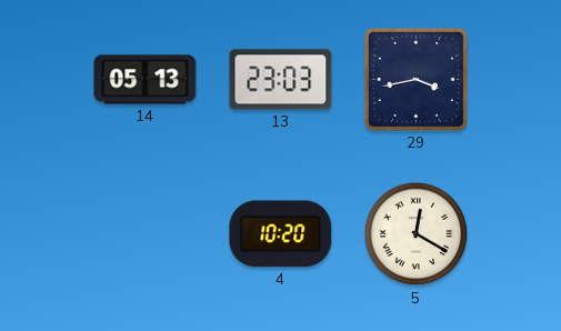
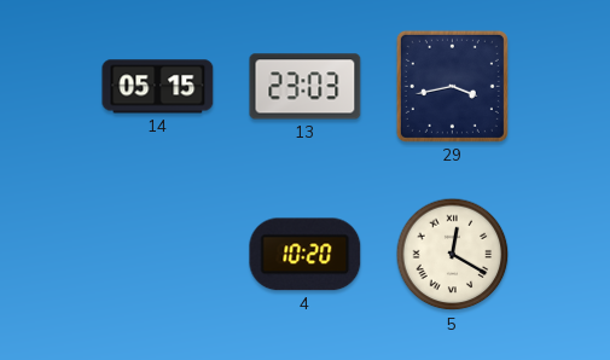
14: 05:13 -> 05:15
